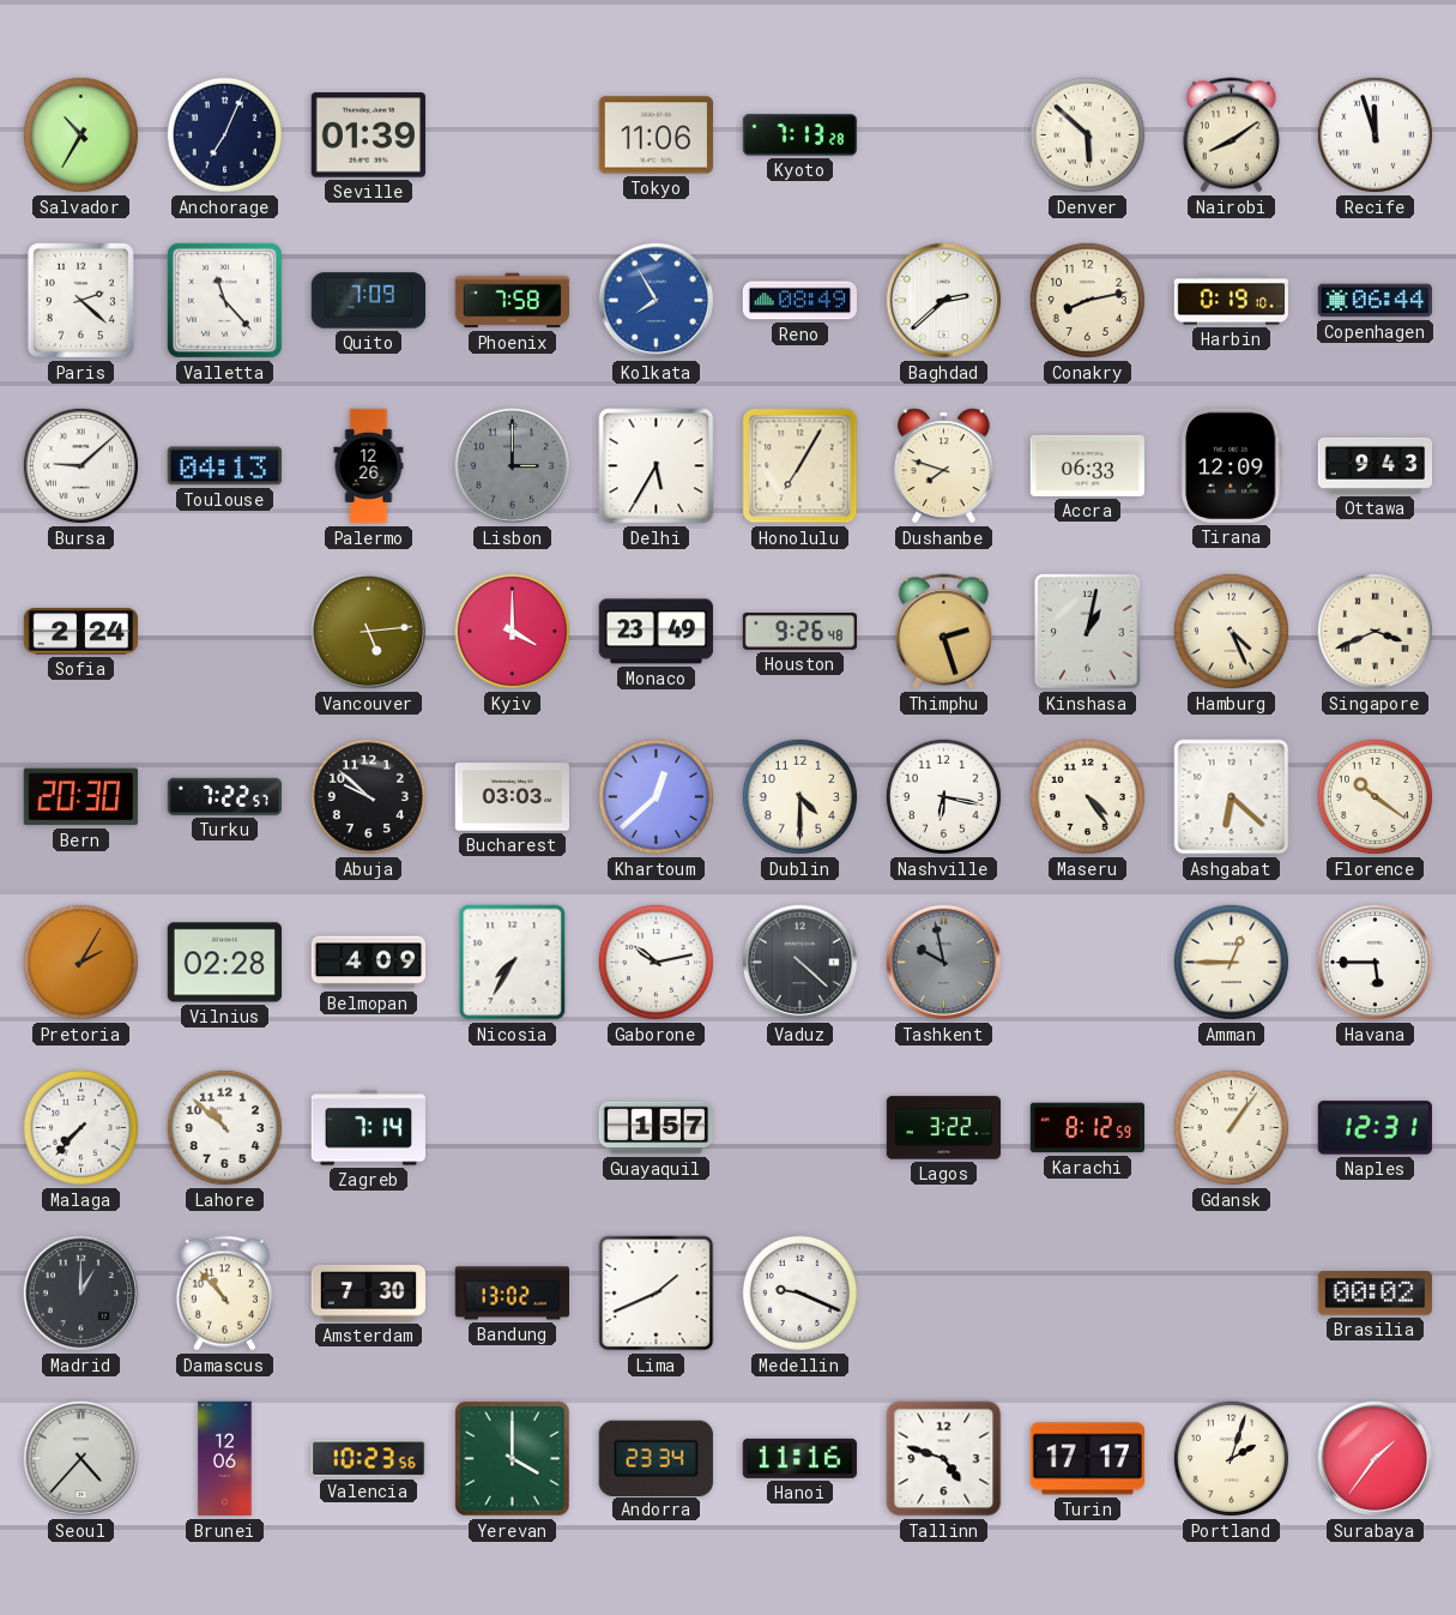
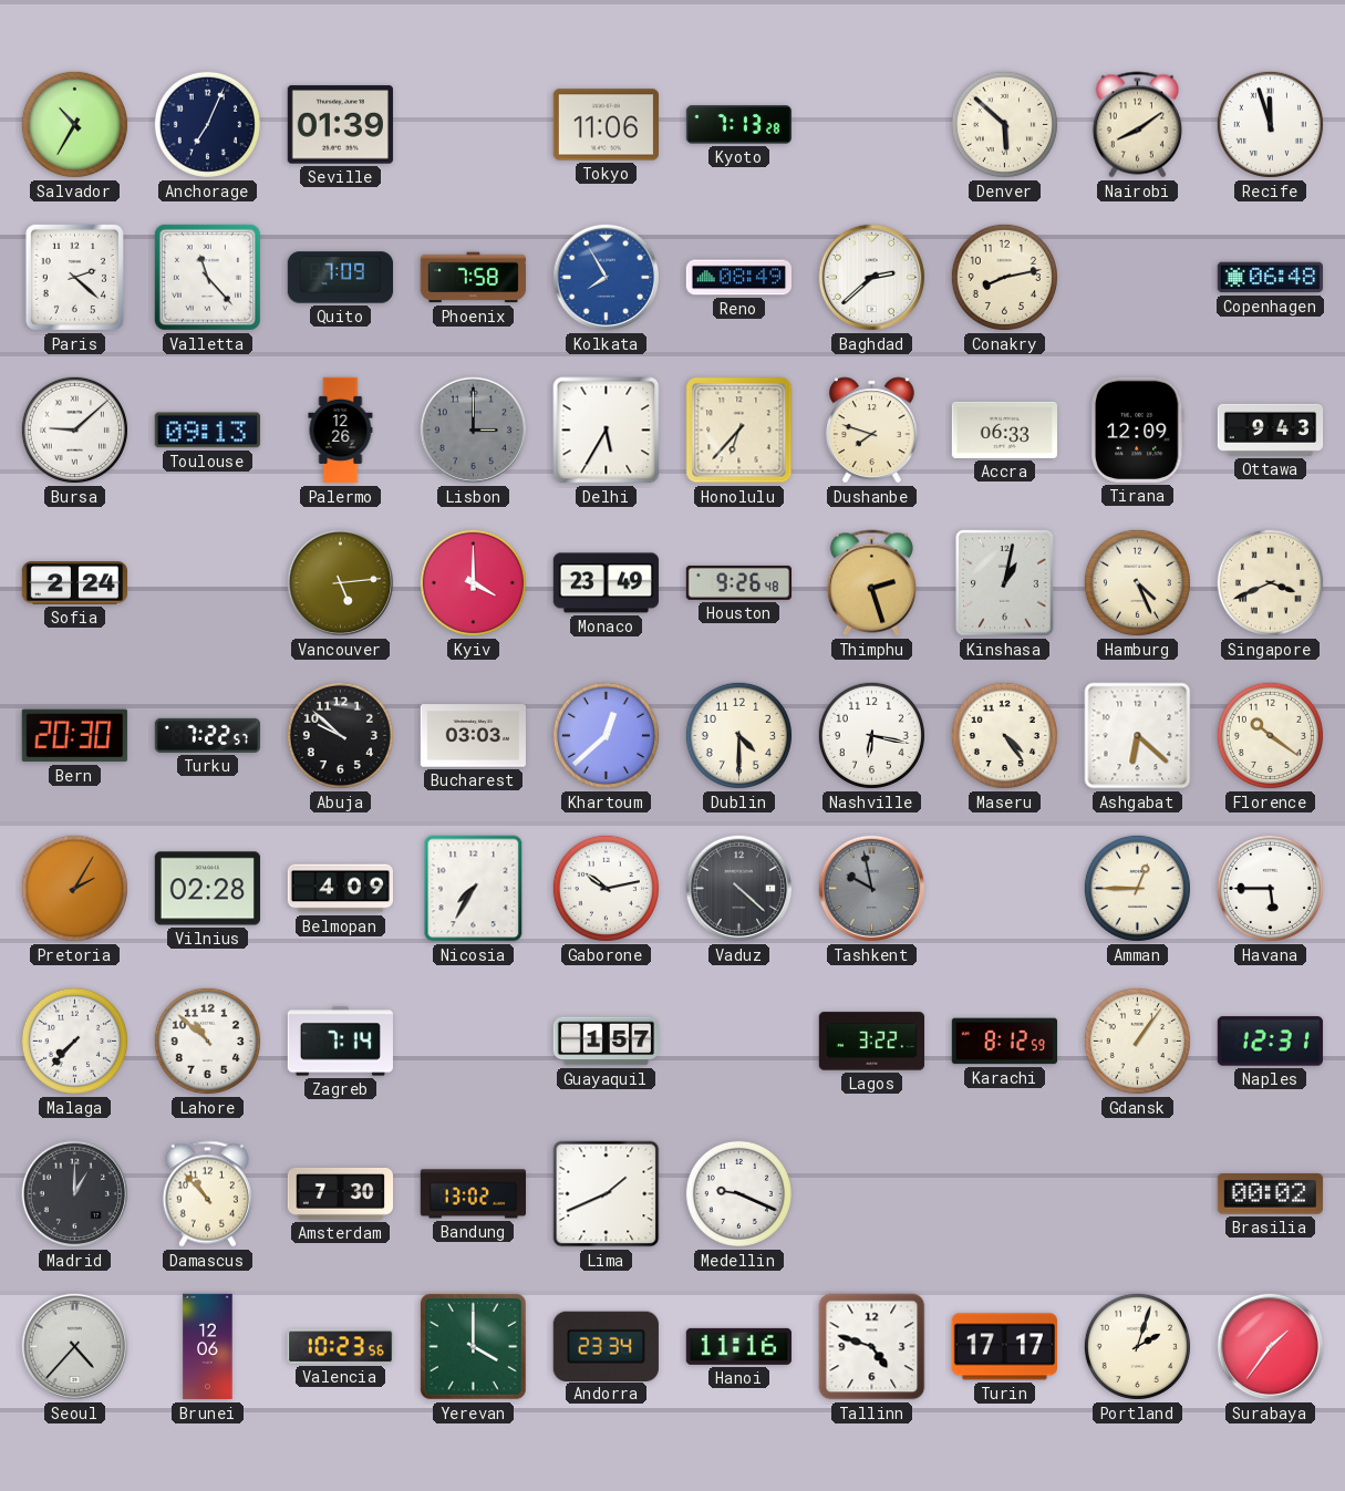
Harbin: 0:19 -> none
Copenhagen: 06:44 -> 06:48
Toulouse: 04:13 -> 09:13
Honolulu: 7:05 -> 6:37
